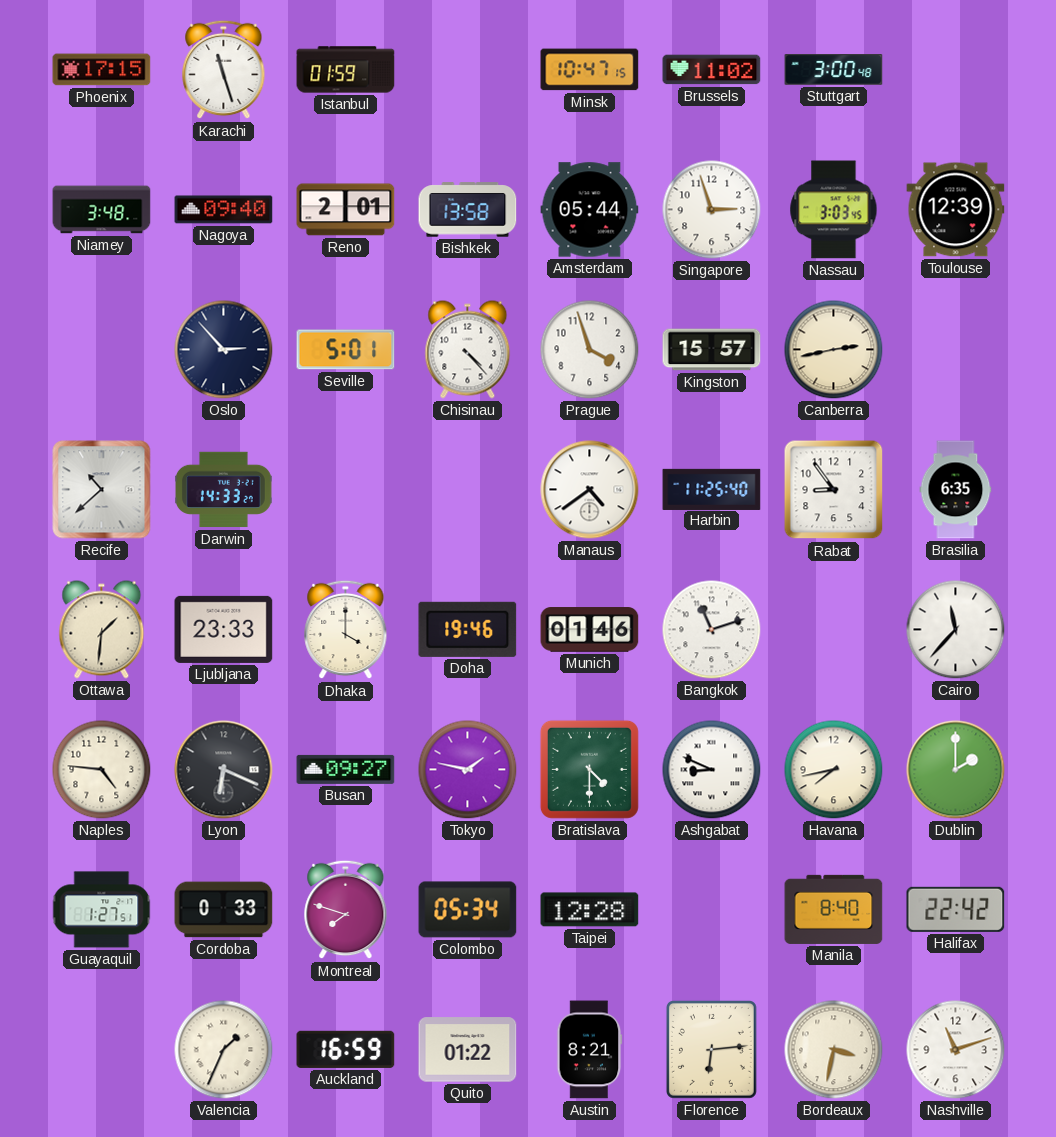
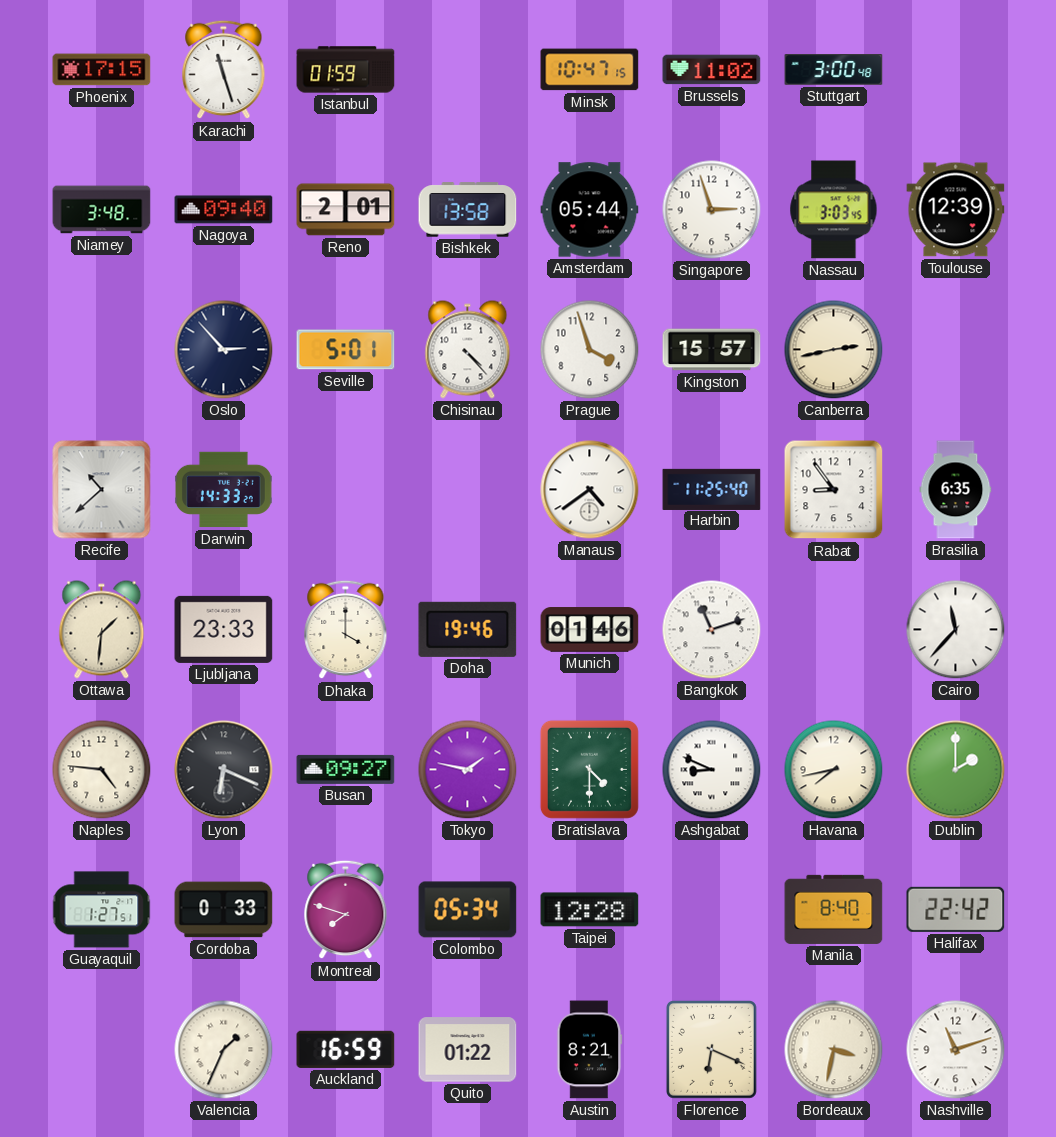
Florence: 6:14 -> 6:19
